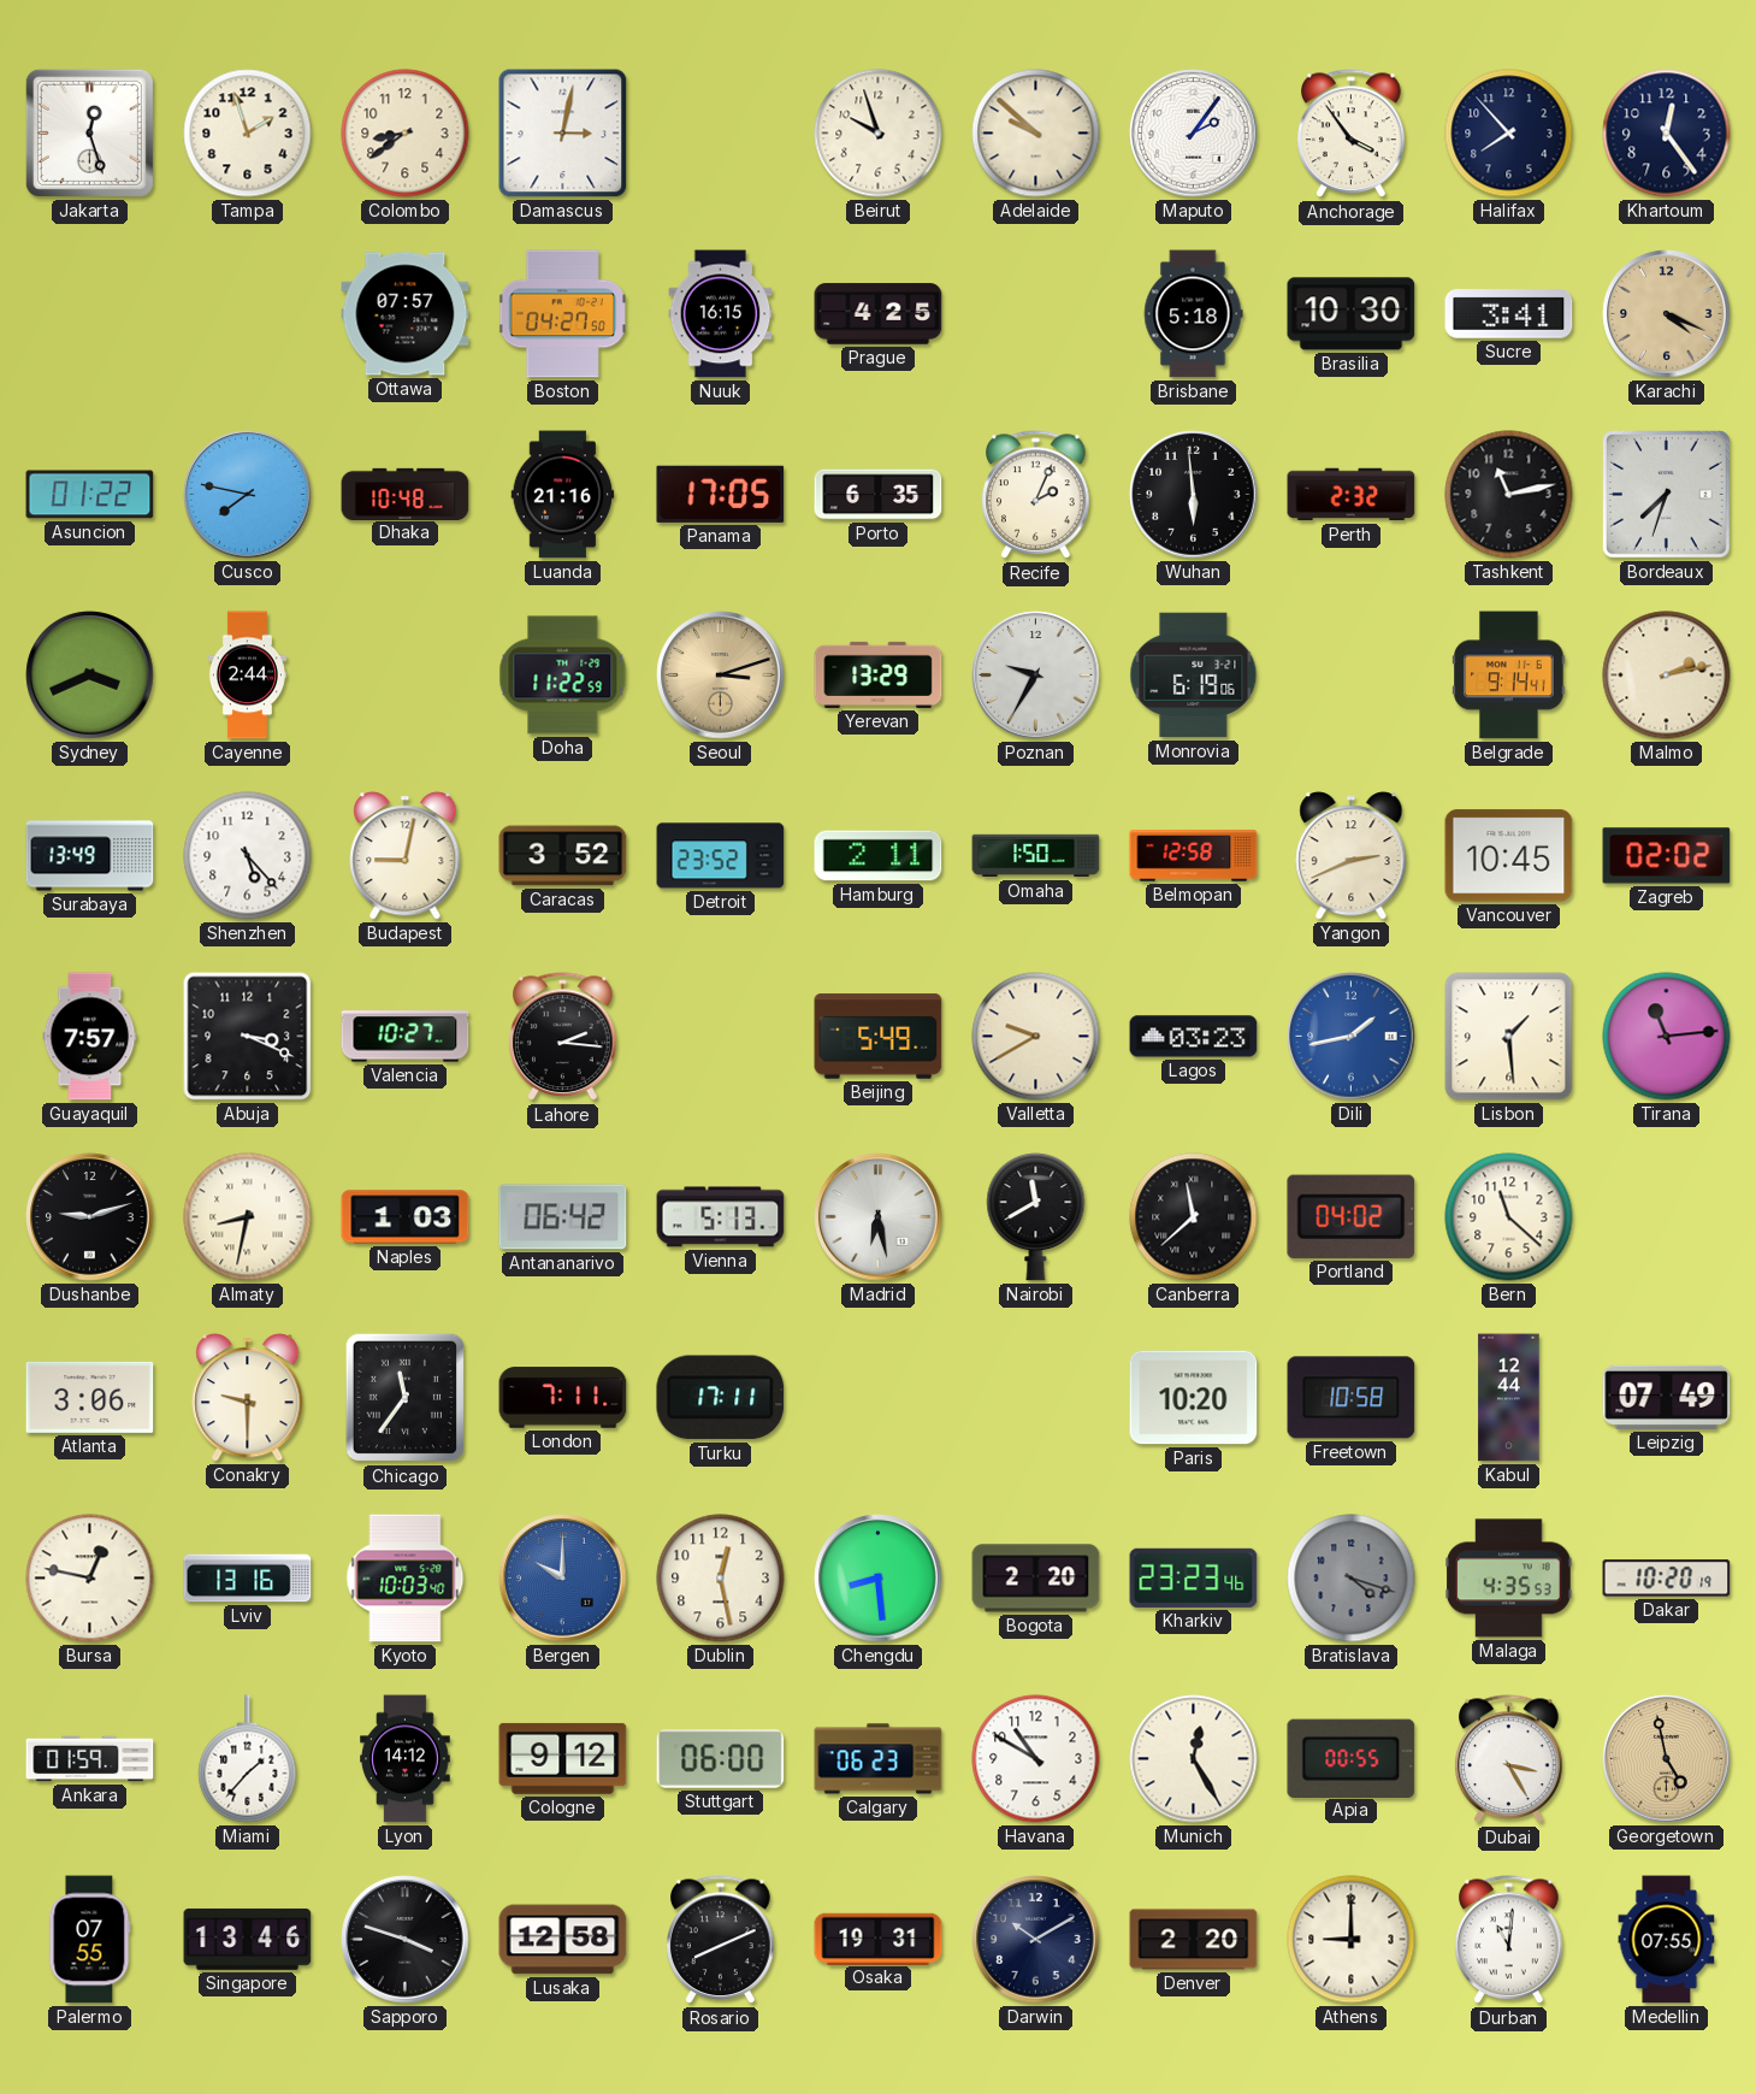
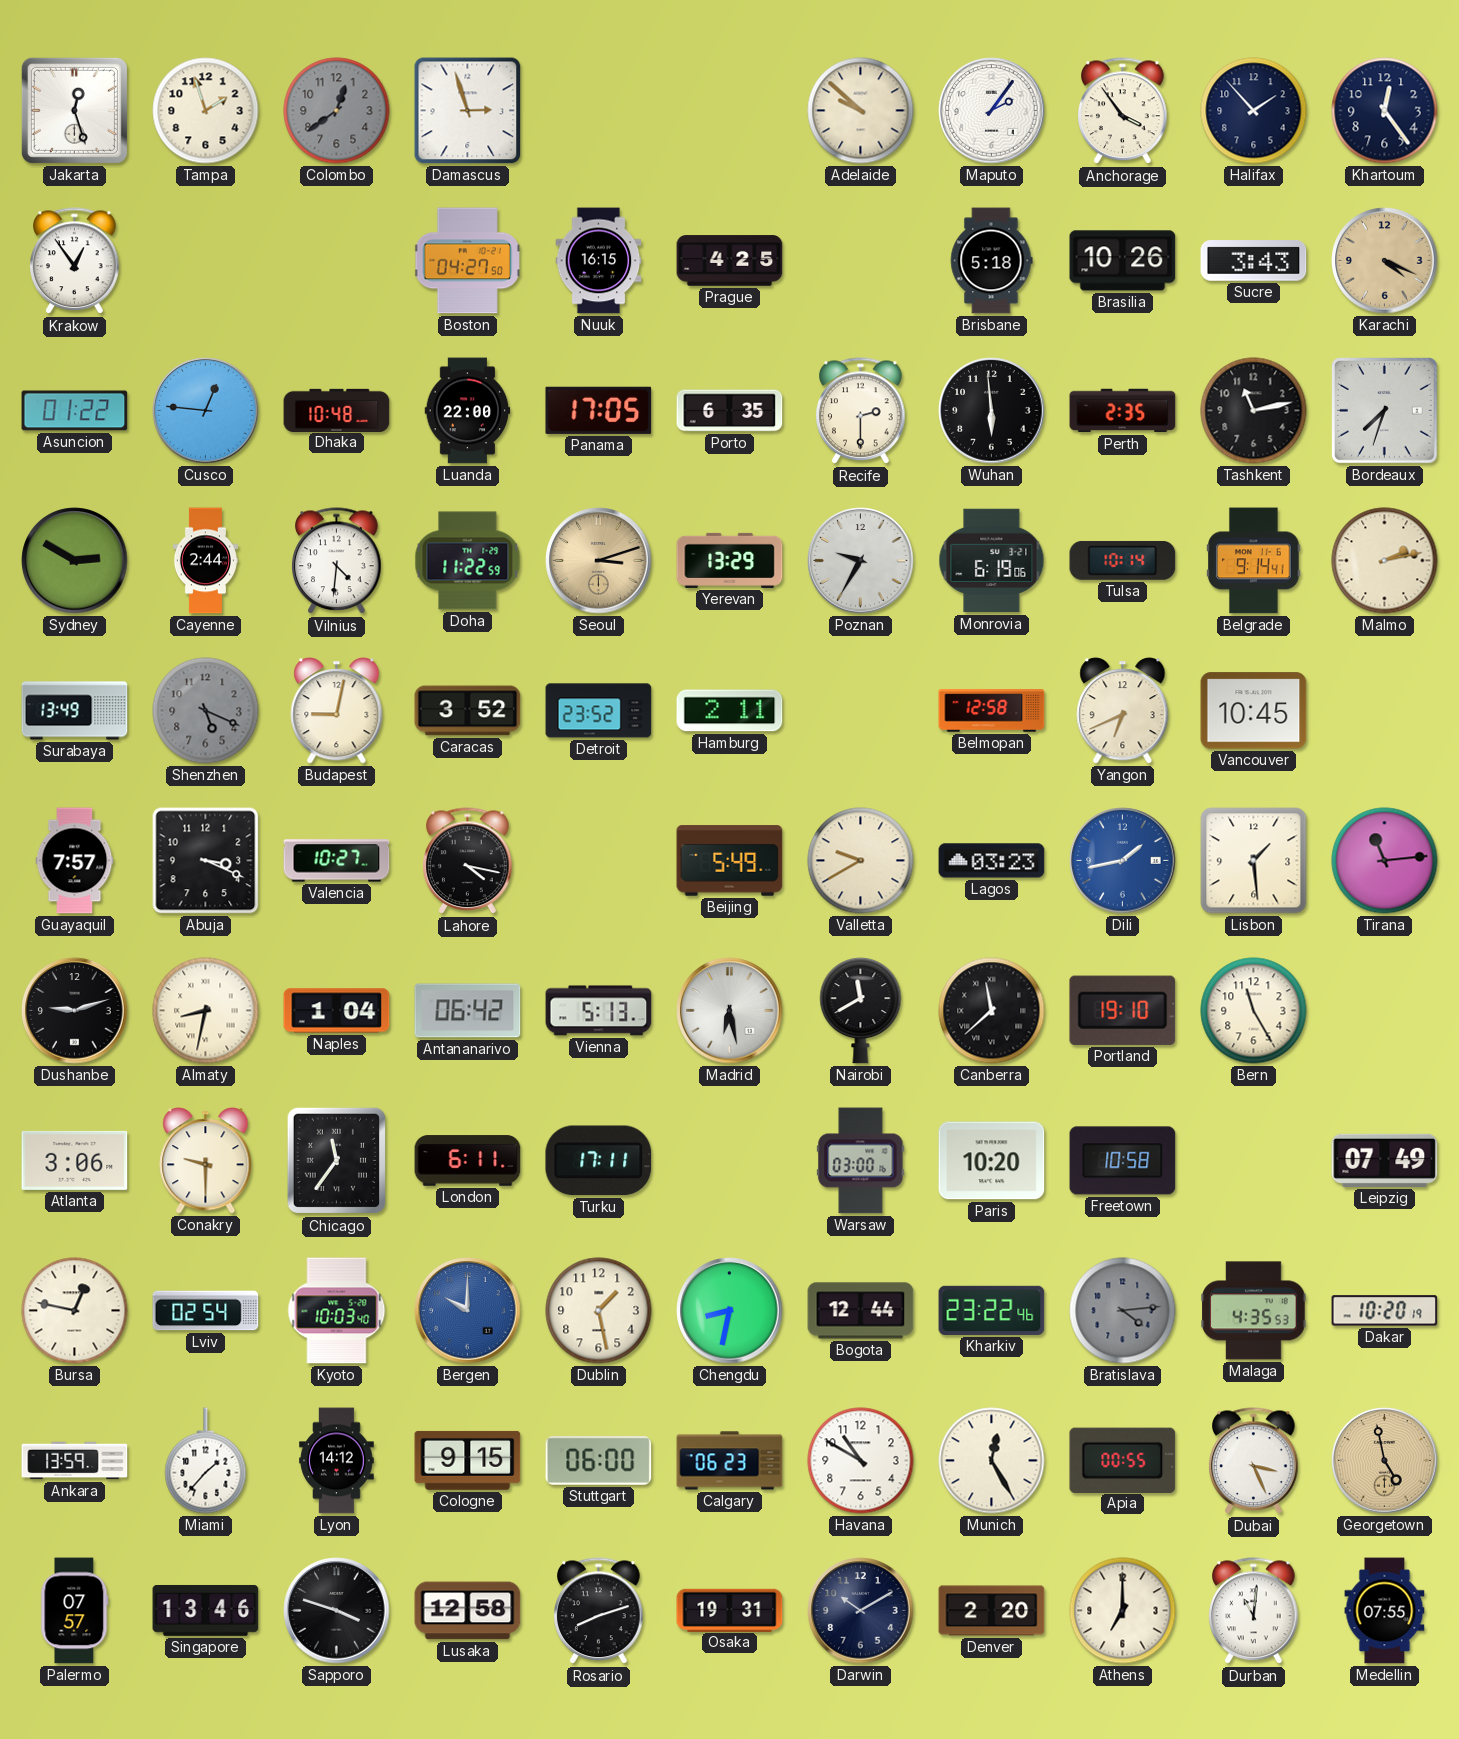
Colombo: 8:39 -> 12:39
Colombo dial: cream -> grey
Damascus: 3:02 -> 2:57
Beirut: 9:57 -> none
Halifax: 7:53 -> 1:53
Krakow: none -> 12:54
Ottawa: 07:57 -> none
Brasilia: 10:30 -> 10:26
Sucre: 3:41 -> 3:43
Cusco: 7:47 -> 12:46
Luanda: 21:16 -> 22:00
Recife: 2:04 -> 2:30
Perth: 2:32 -> 2:35
Sydney: 3:41 -> 2:50
Vilnius: none -> 4:31
Tulsa: none -> 10:14
Shenzhen: 5:23 -> 5:19
Shenzhen dial: white -> grey
Omaha: 1:50 -> none
Yangon: 2:41 -> 6:41
Zagreb: 02:02 -> none
Lahore: 2:16 -> 4:17
Naples: 1:03 -> 1:04
Portland: 04:02 -> 19:10
Bern: 11:22 -> 11:25
London: 7:11 -> 6:11
Warsaw: none -> 03:00
Kabul: 12:44 -> none
Lviv: 13:16 -> 02:54
Dublin: 12:28 -> 1:28
Chengdu: 8:29 -> 8:32
Bogota: 2:20 -> 12:44
Kharkiv: 23:23 -> 23:22
Bratislava: 4:18 -> 4:14
Ankara: 01:59 -> 13:59
Cologne: 9:12 -> 9:15
Dubai: 3:25 -> 3:26
Palermo: 07:55 -> 07:57
Rosario: 8:11 -> 8:12
Athens: 9:00 -> 7:00
